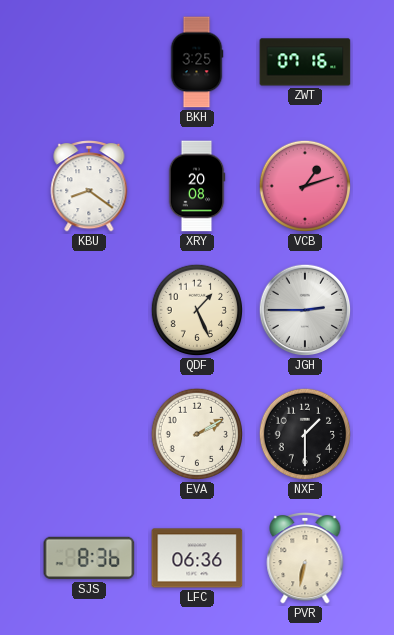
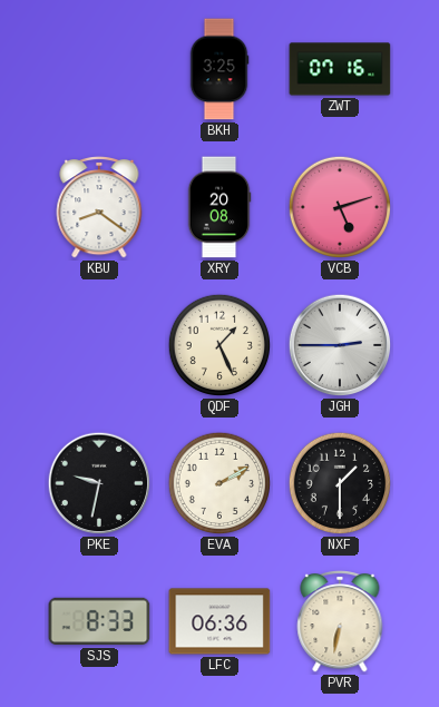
VCB: 1:12 -> 5:12
PKE: none -> 9:32
SJS: 8:36 -> 8:33
